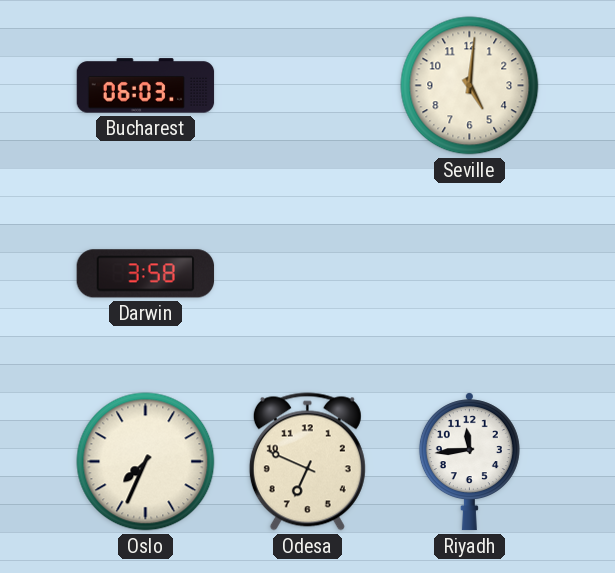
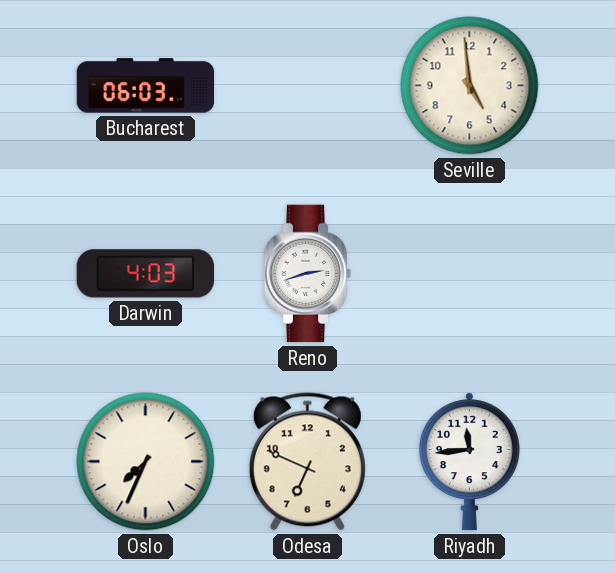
Seville: 5:01 -> 4:59
Darwin: 3:58 -> 4:03
Reno: none -> 2:42
